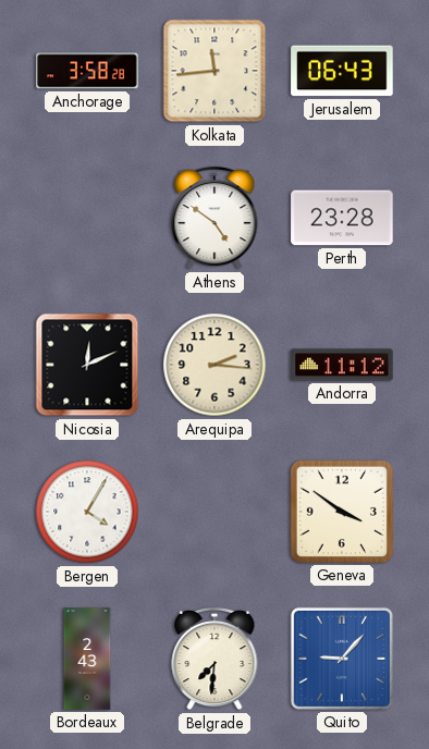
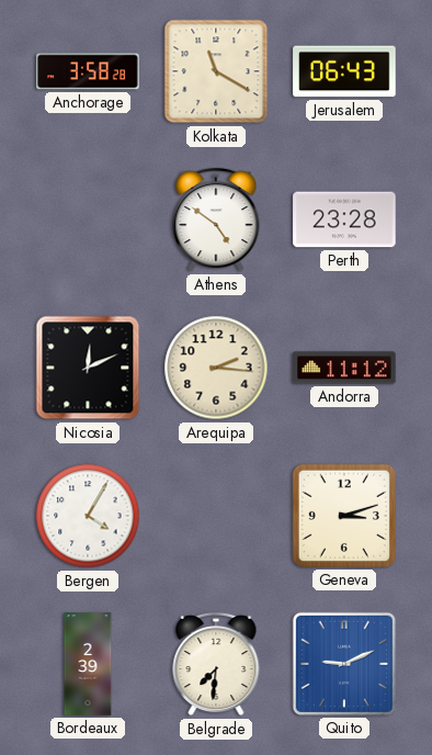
Kolkata: 11:44 -> 11:20
Geneva: 3:51 -> 3:12
Bordeaux: 2:43 -> 2:39
Quito: 9:07 -> 9:11
